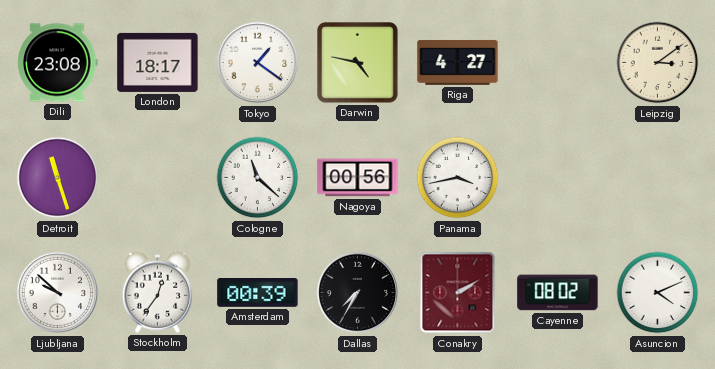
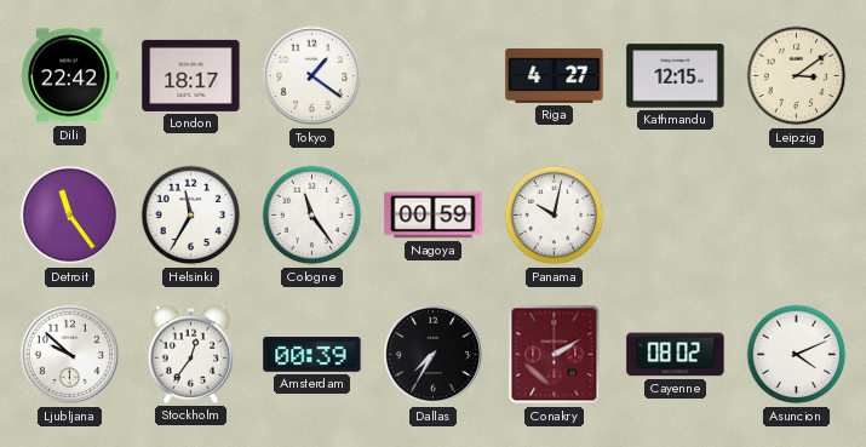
Dili: 23:08 -> 22:42
Darwin: 4:47 -> none
Kathmandu: none -> 12:15
Detroit: 11:27 -> 11:24
Helsinki: none -> 11:35
Cologne: 11:22 -> 11:24
Nagoya: 00:56 -> 00:59
Panama: 3:43 -> 10:02
